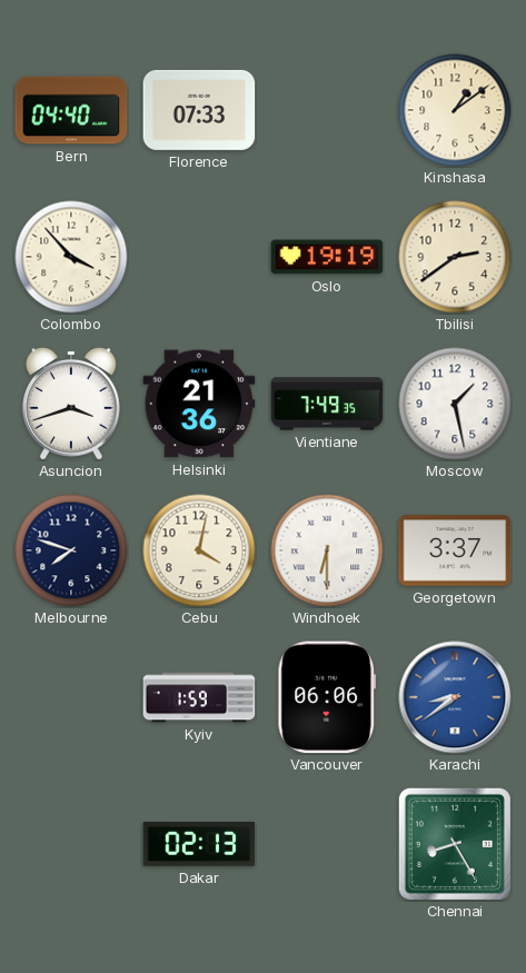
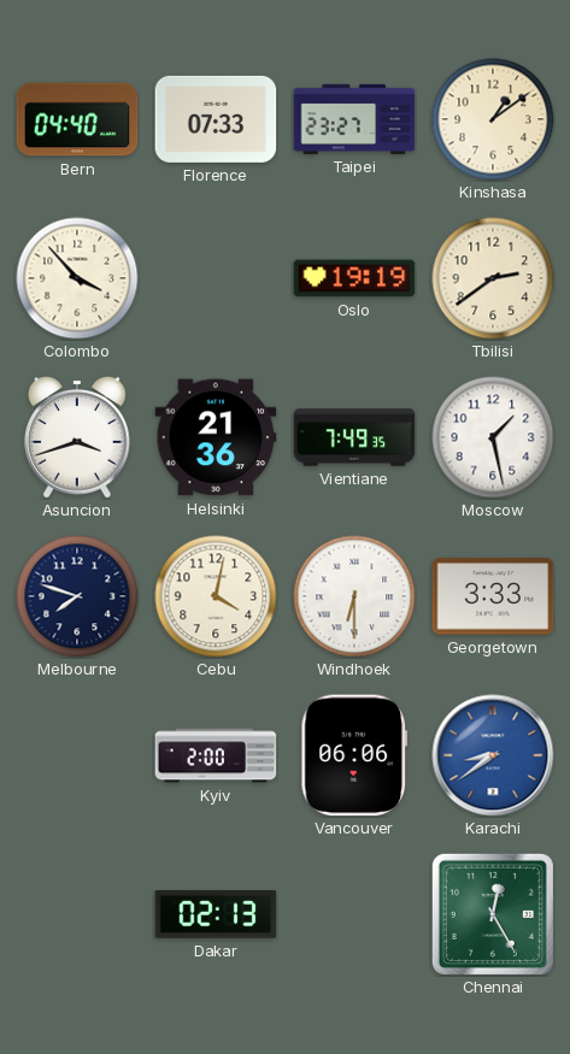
Taipei: none -> 23:27
Georgetown: 3:37 -> 3:33
Kyiv: 1:59 -> 2:00
Chennai: 8:25 -> 12:25
